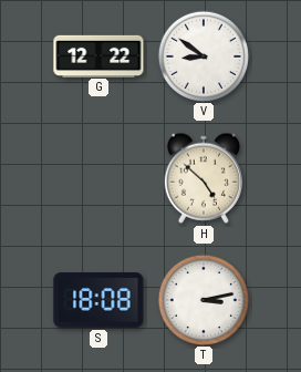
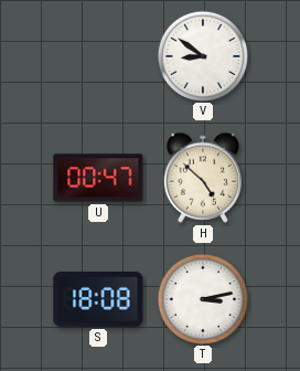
G: 12:22 -> none
U: none -> 00:47
